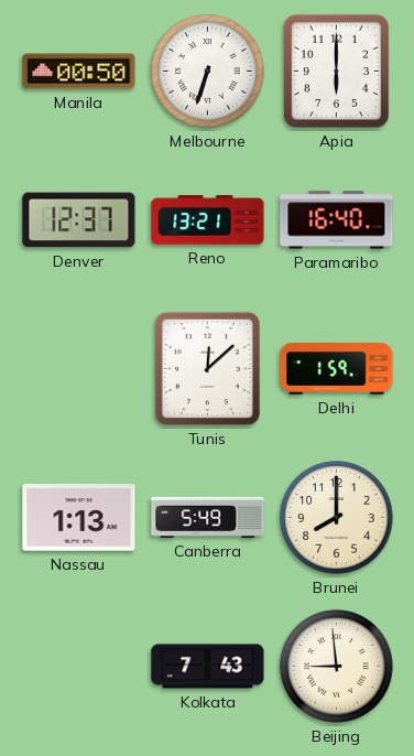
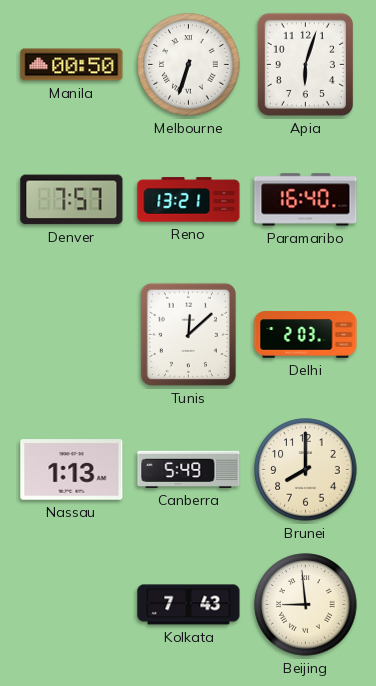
Apia: 6:00 -> 6:03
Denver: 12:37 -> 7:57
Delhi: 1:59 -> 2:03
